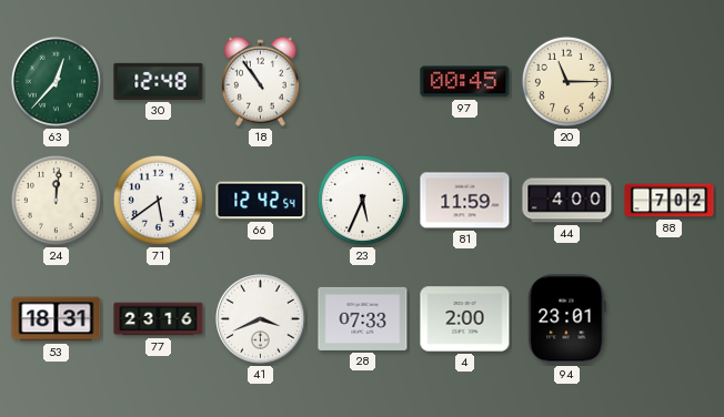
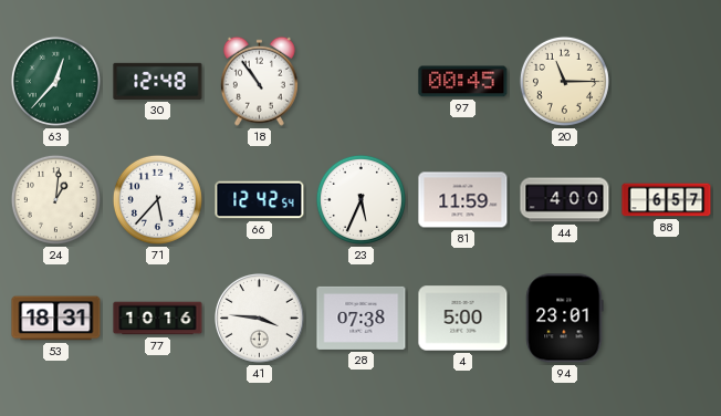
24: 12:01 -> 1:01
71: 5:39 -> 5:37
88: 7:02 -> 6:57
77: 23:16 -> 10:16
41: 3:41 -> 3:46
28: 07:33 -> 07:38
4: 2:00 -> 5:00
